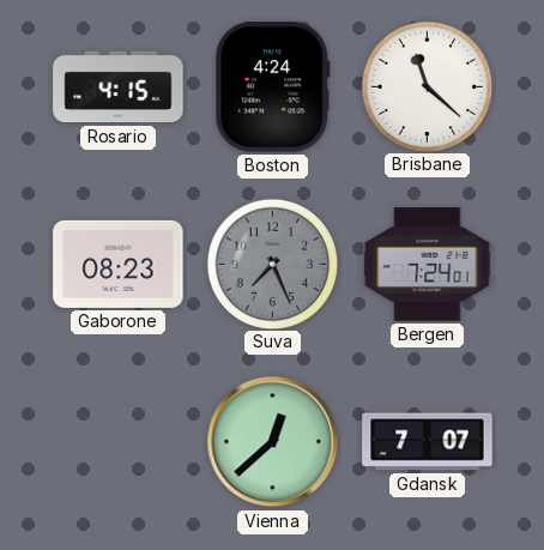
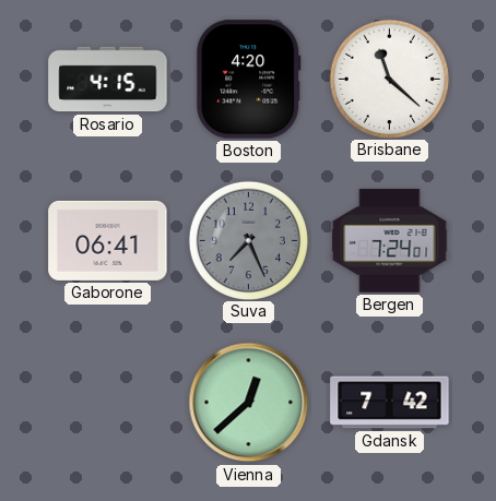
Boston: 4:24 -> 4:20
Gaborone: 08:23 -> 06:41
Gdansk: 7:07 -> 7:42
